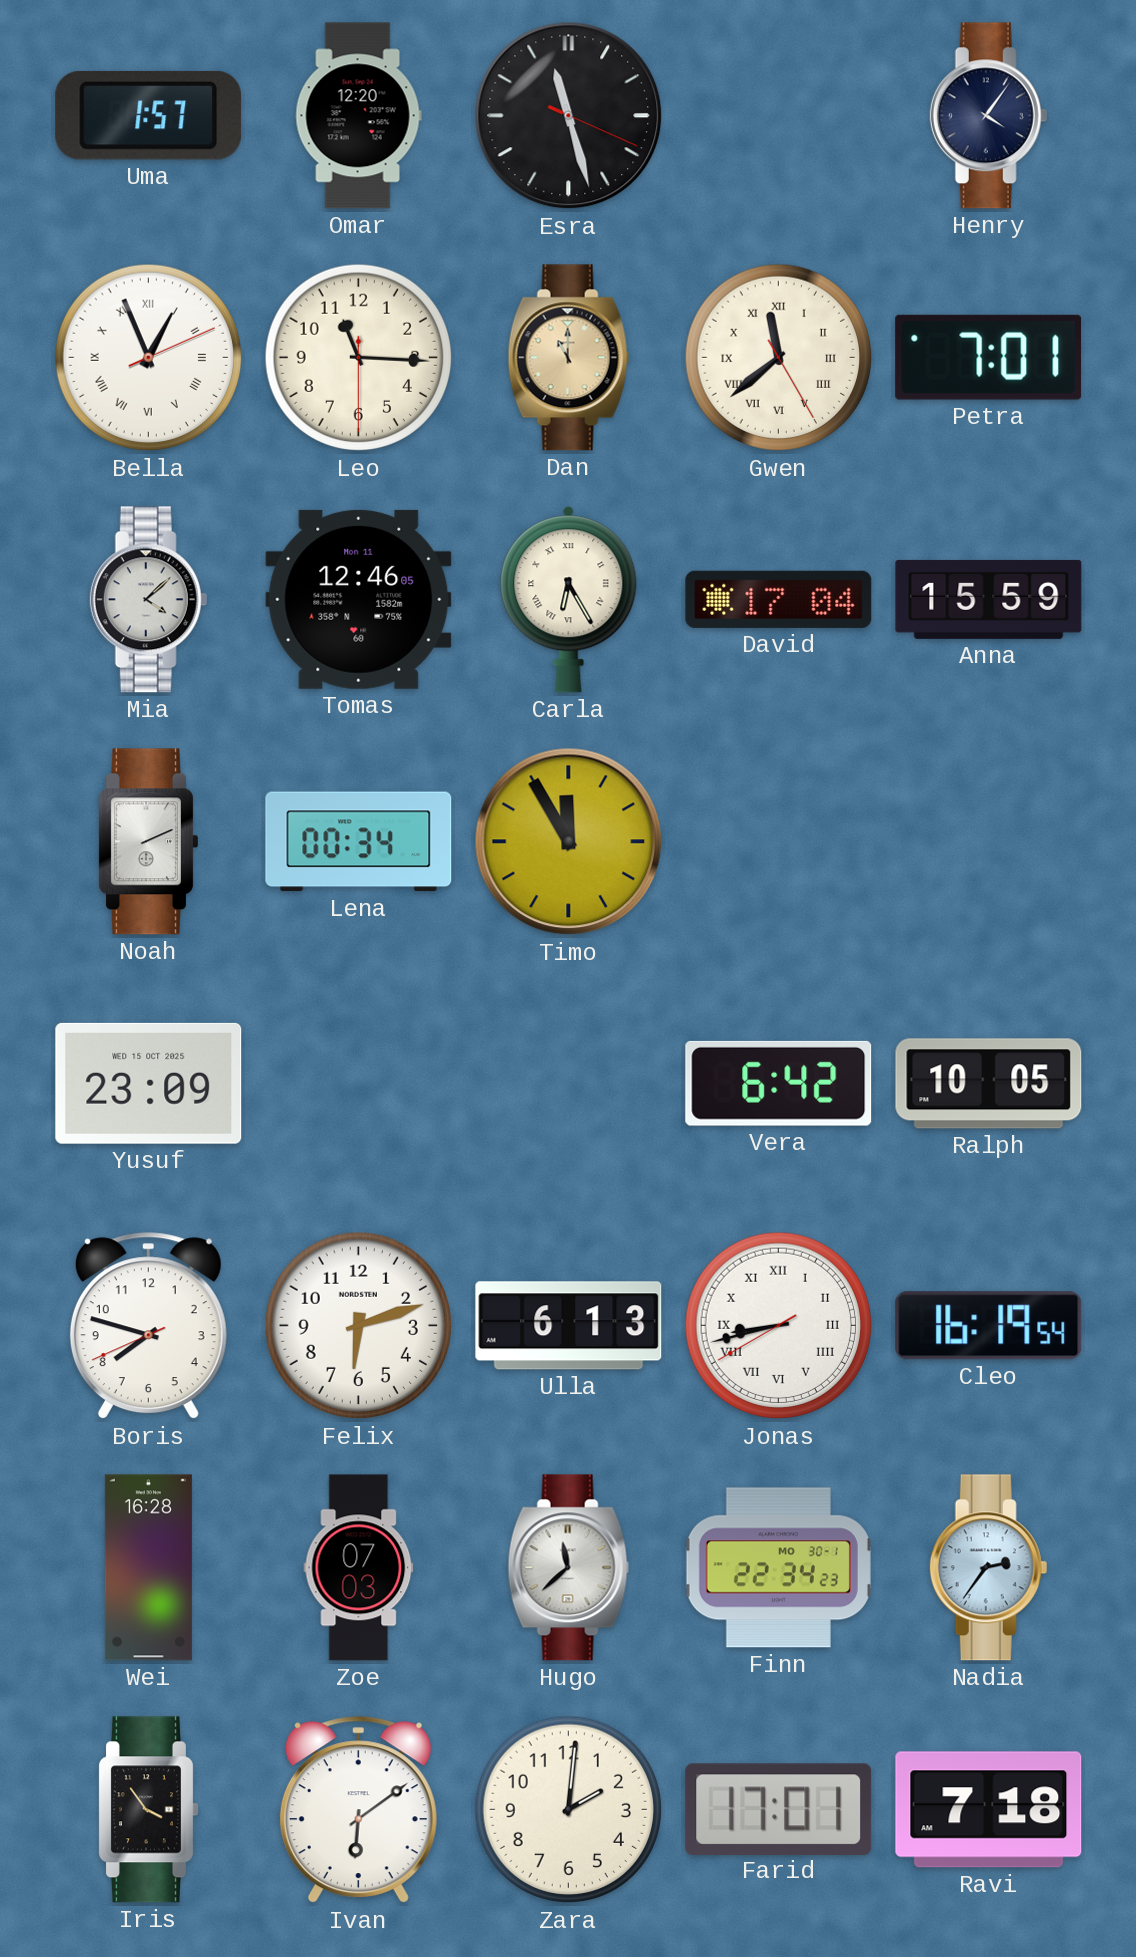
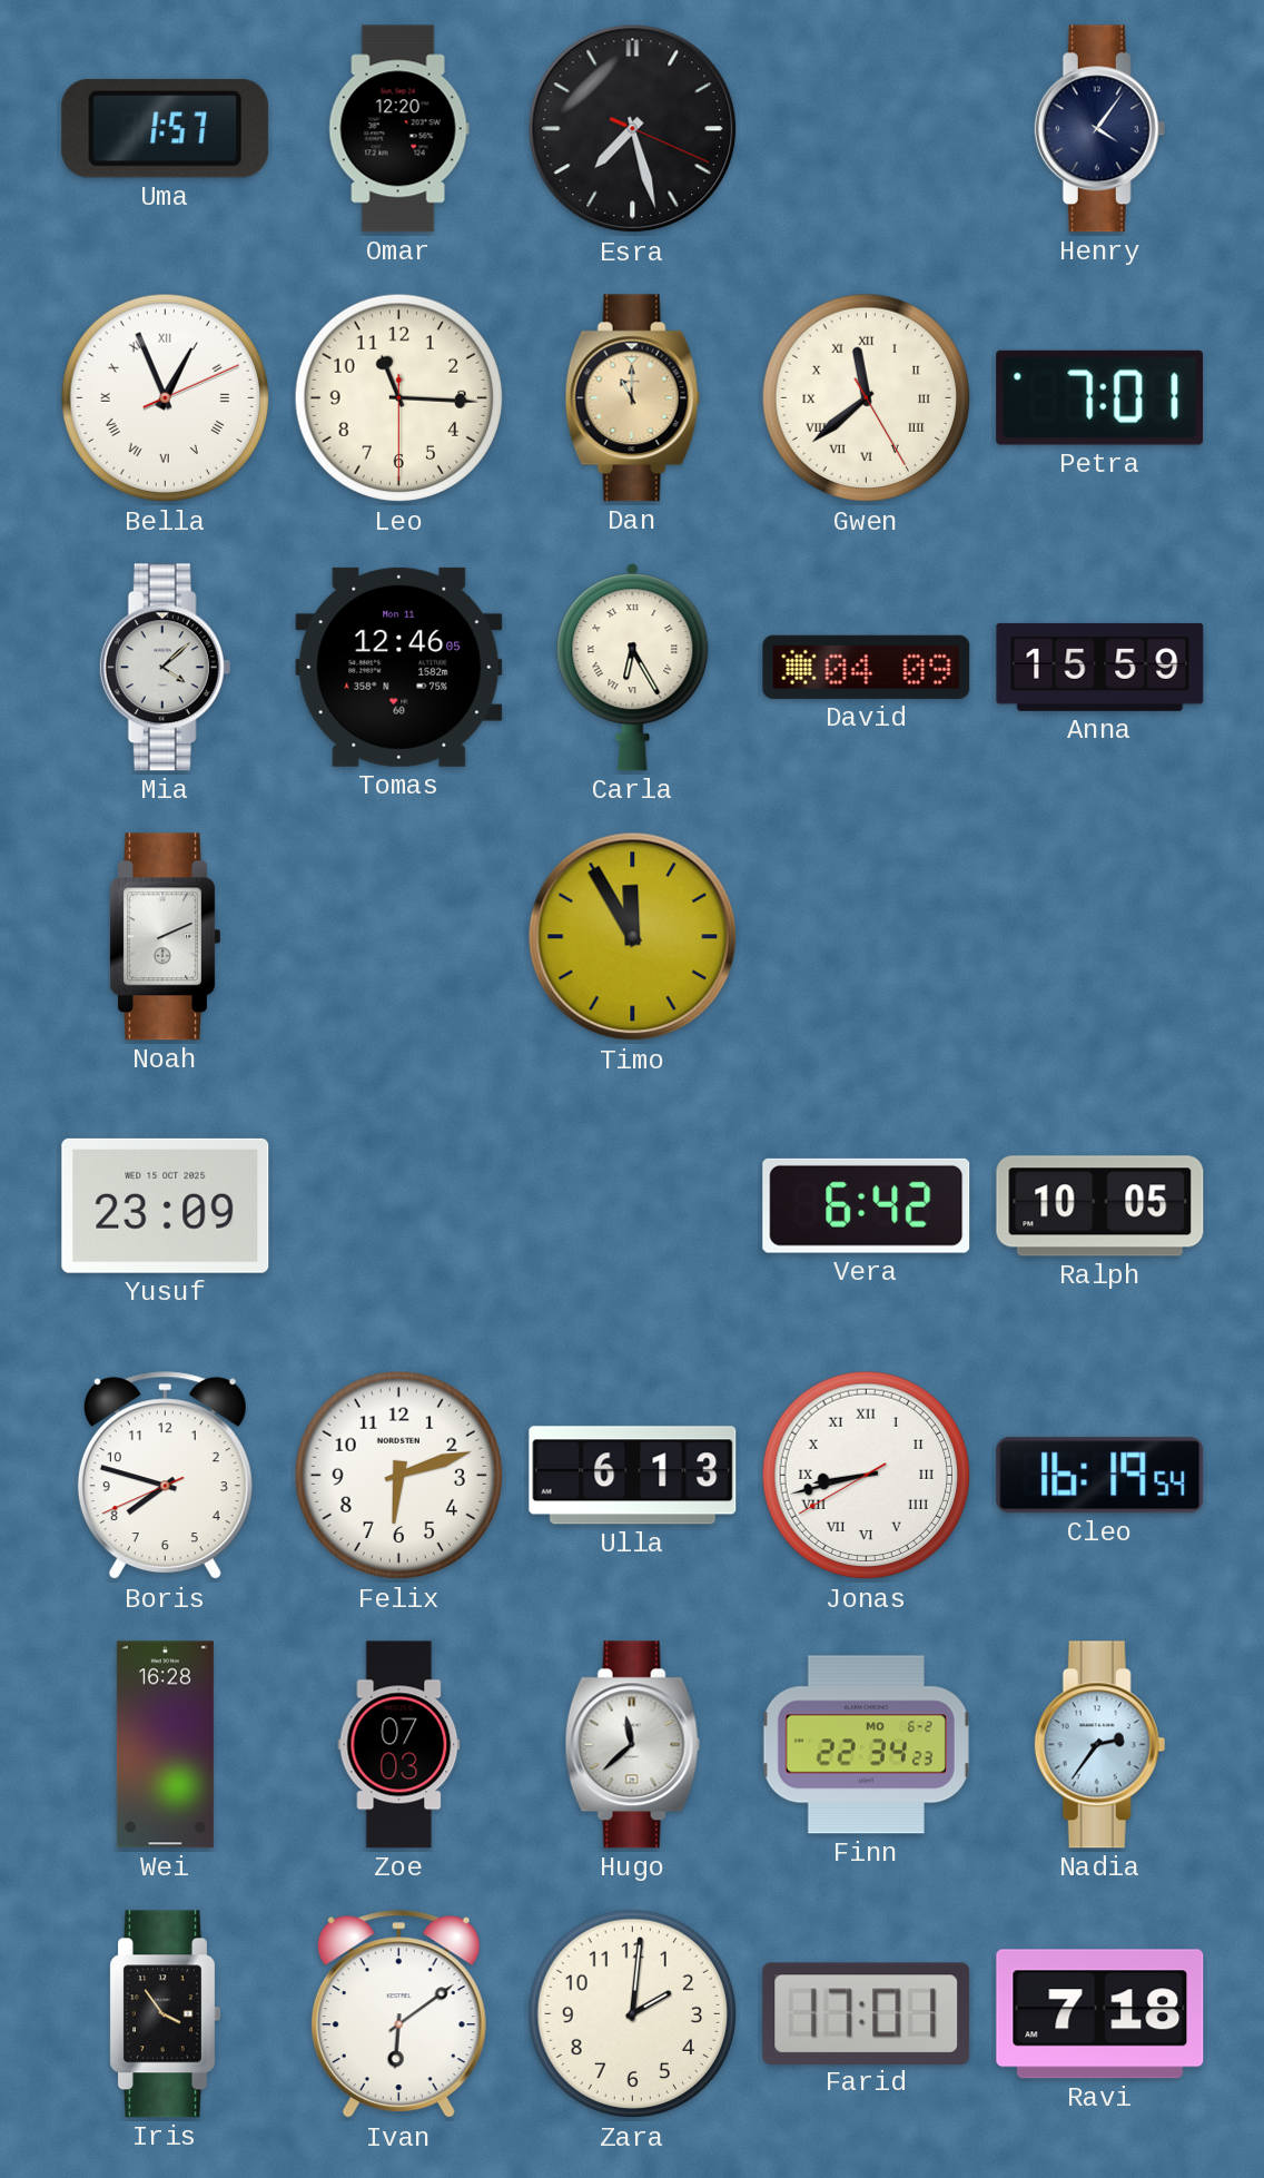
Esra: 11:27 -> 7:27
David: 17:04 -> 04:09
Lena: 00:34 -> none
Finn date: MO 30-1 -> MO 6-2
